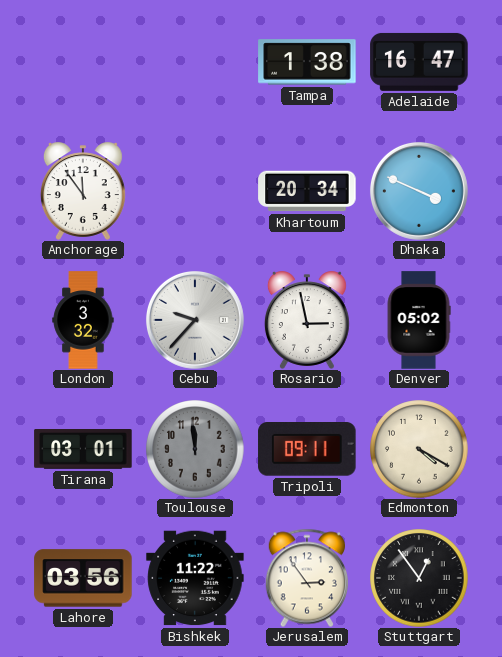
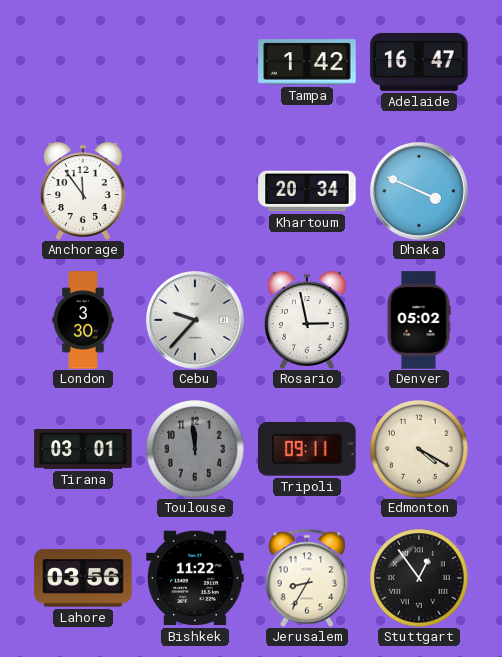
Tampa: 1:38 -> 1:42
London: 3:32 -> 3:30
Jerusalem: 2:54 -> 8:35
